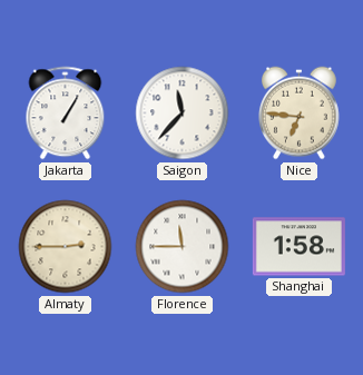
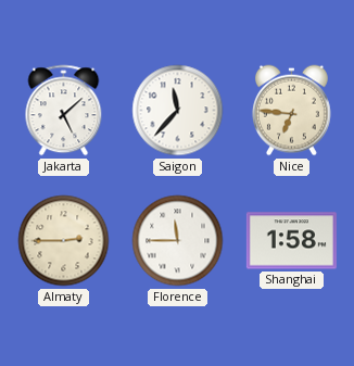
Jakarta: 1:05 -> 5:08
